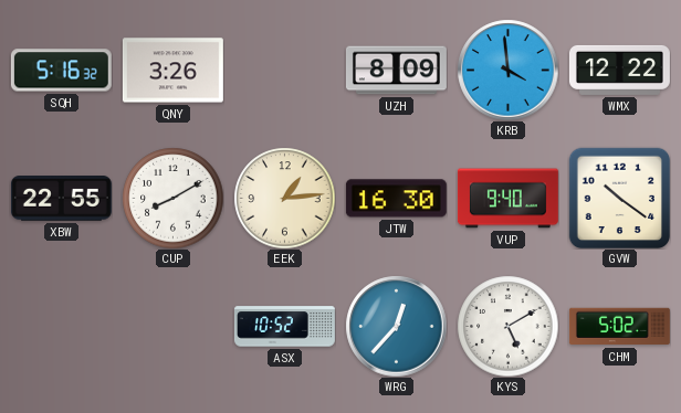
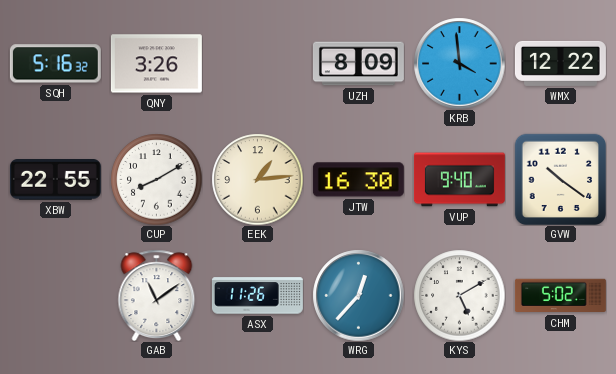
GAB: none -> 11:09
ASX: 10:52 -> 11:26
